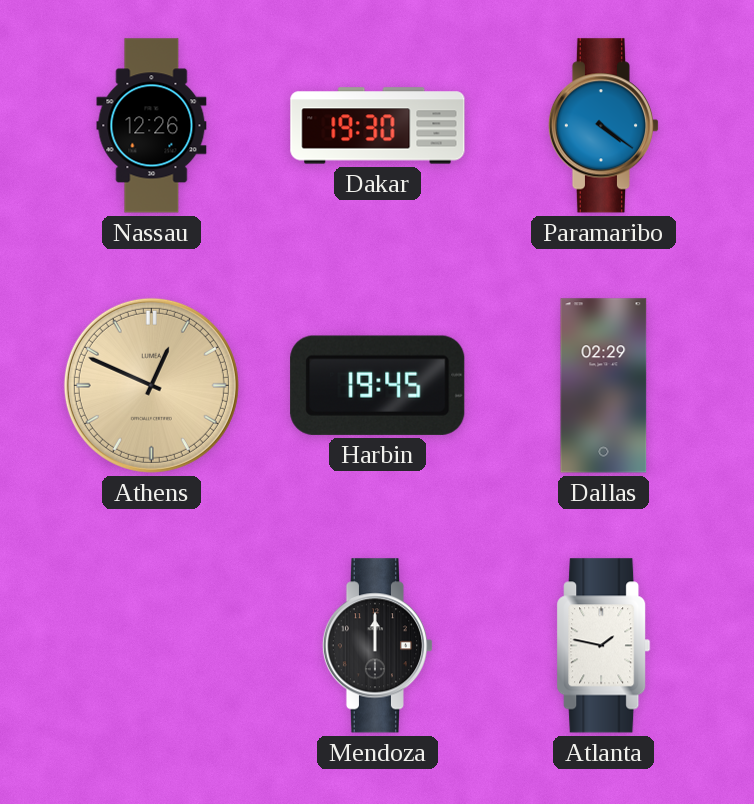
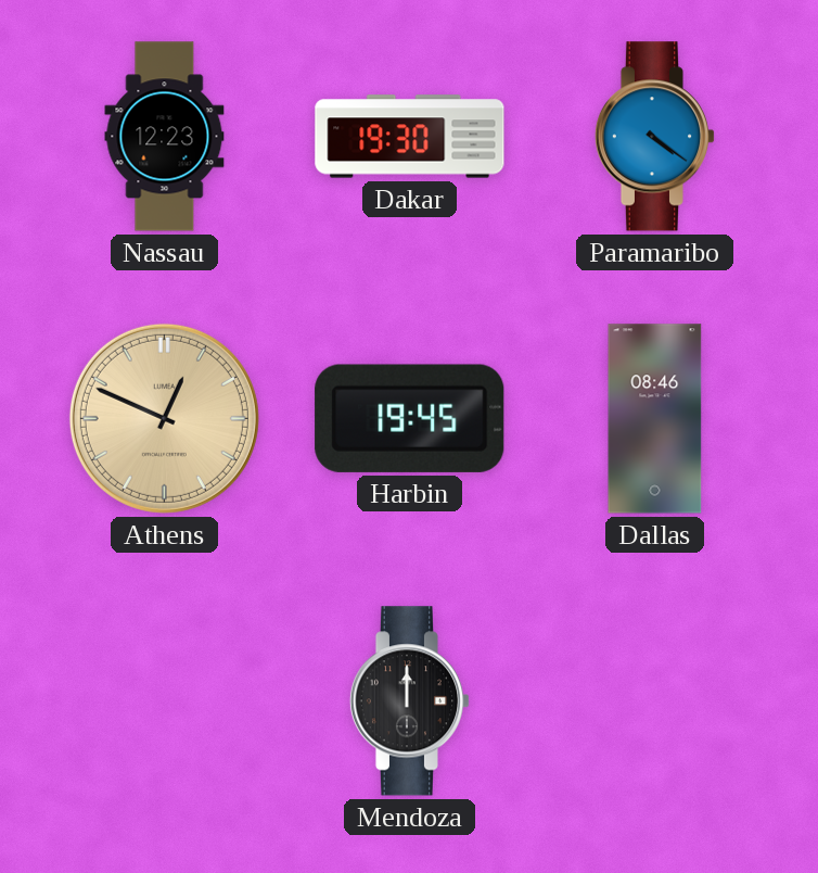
Nassau: 12:26 -> 12:23
Dallas: 02:29 -> 08:46
Atlanta: 1:47 -> none
